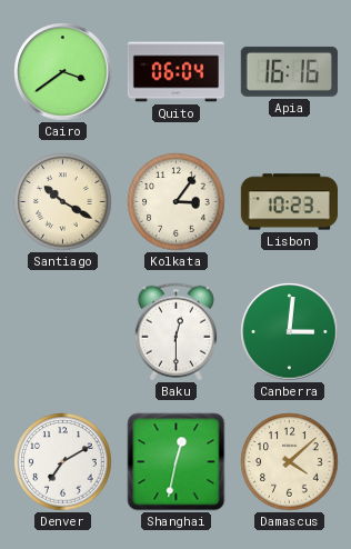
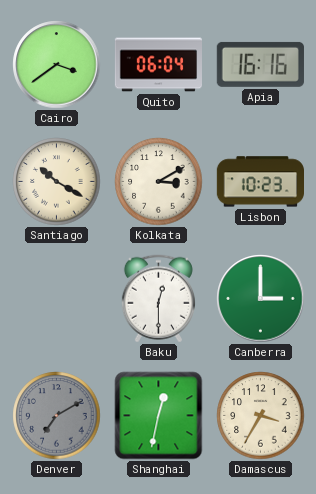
Kolkata: 3:06 -> 3:10
Canberra: 3:01 -> 3:00
Denver dial: white -> grey
Damascus: 4:08 -> 3:35
